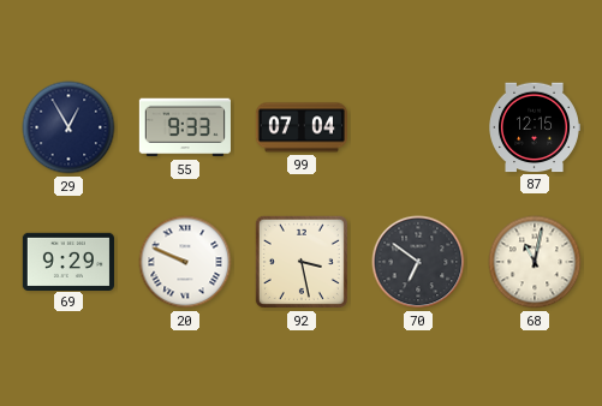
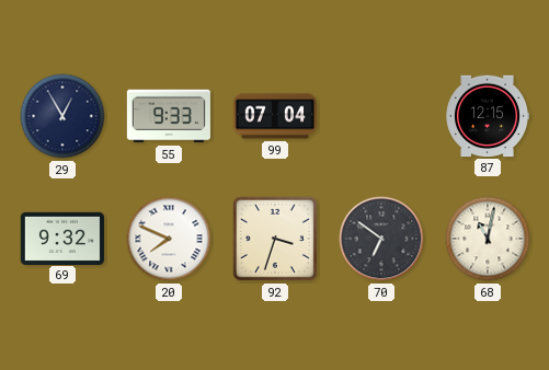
69: 9:29 -> 9:32
20: 9:49 -> 7:49
92: 3:28 -> 3:33
